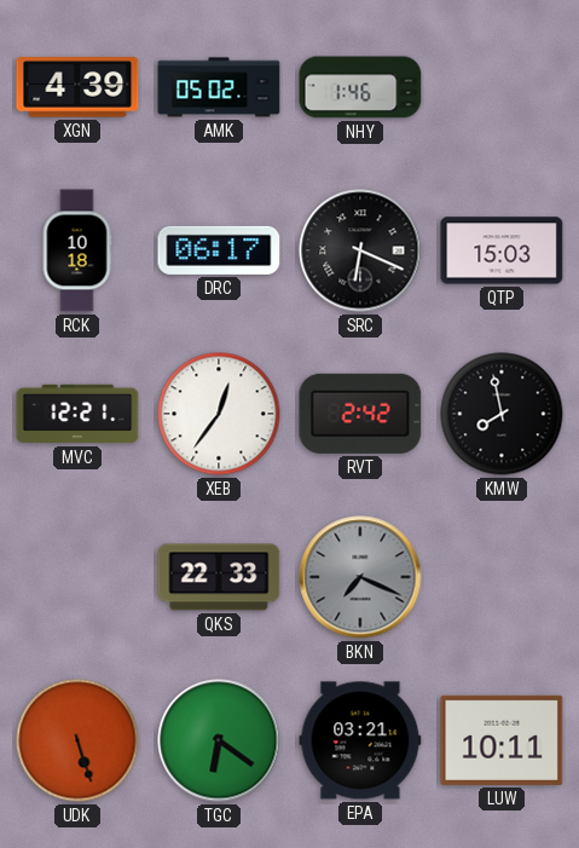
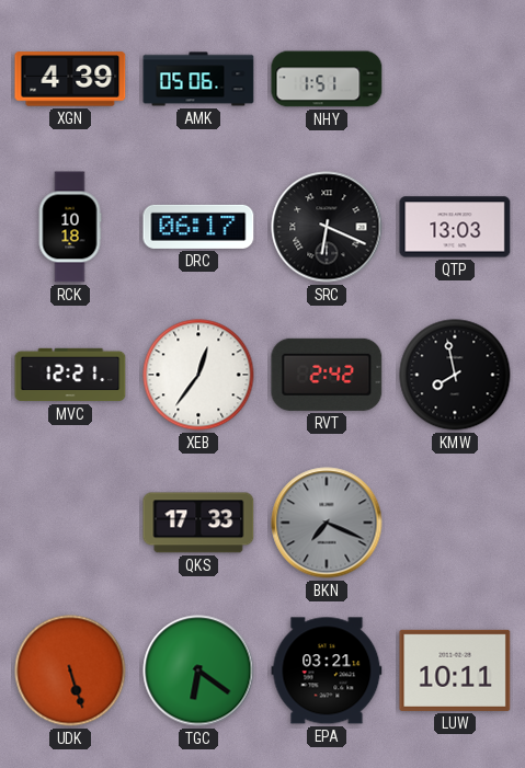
AMK: 05:02 -> 05:06
NHY: 1:46 -> 1:51
QTP: 15:03 -> 13:03
QKS: 22:33 -> 17:33
